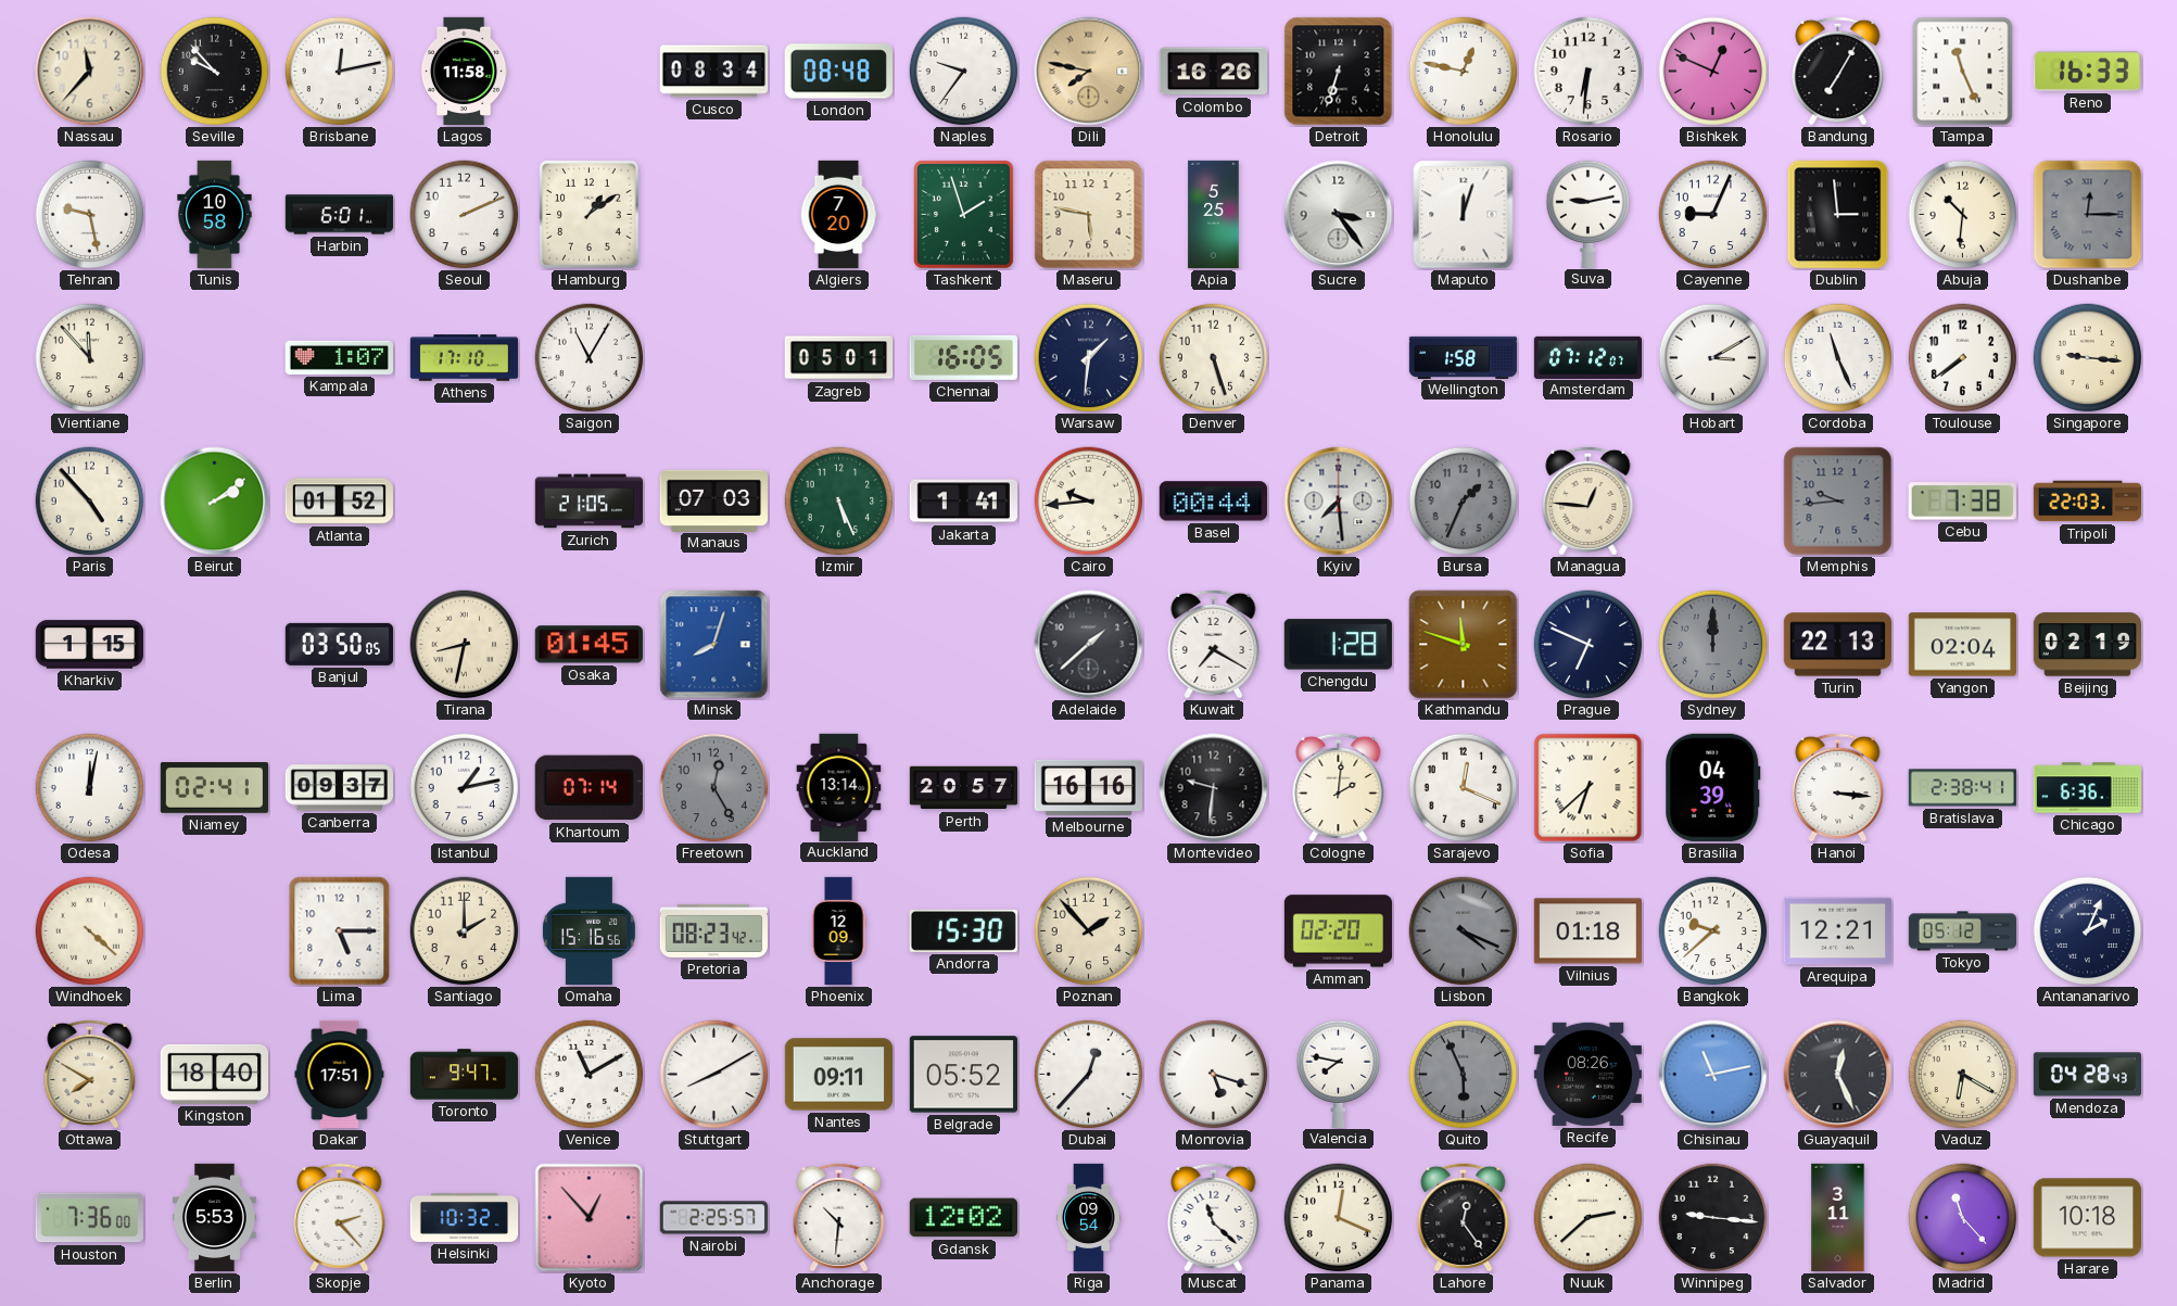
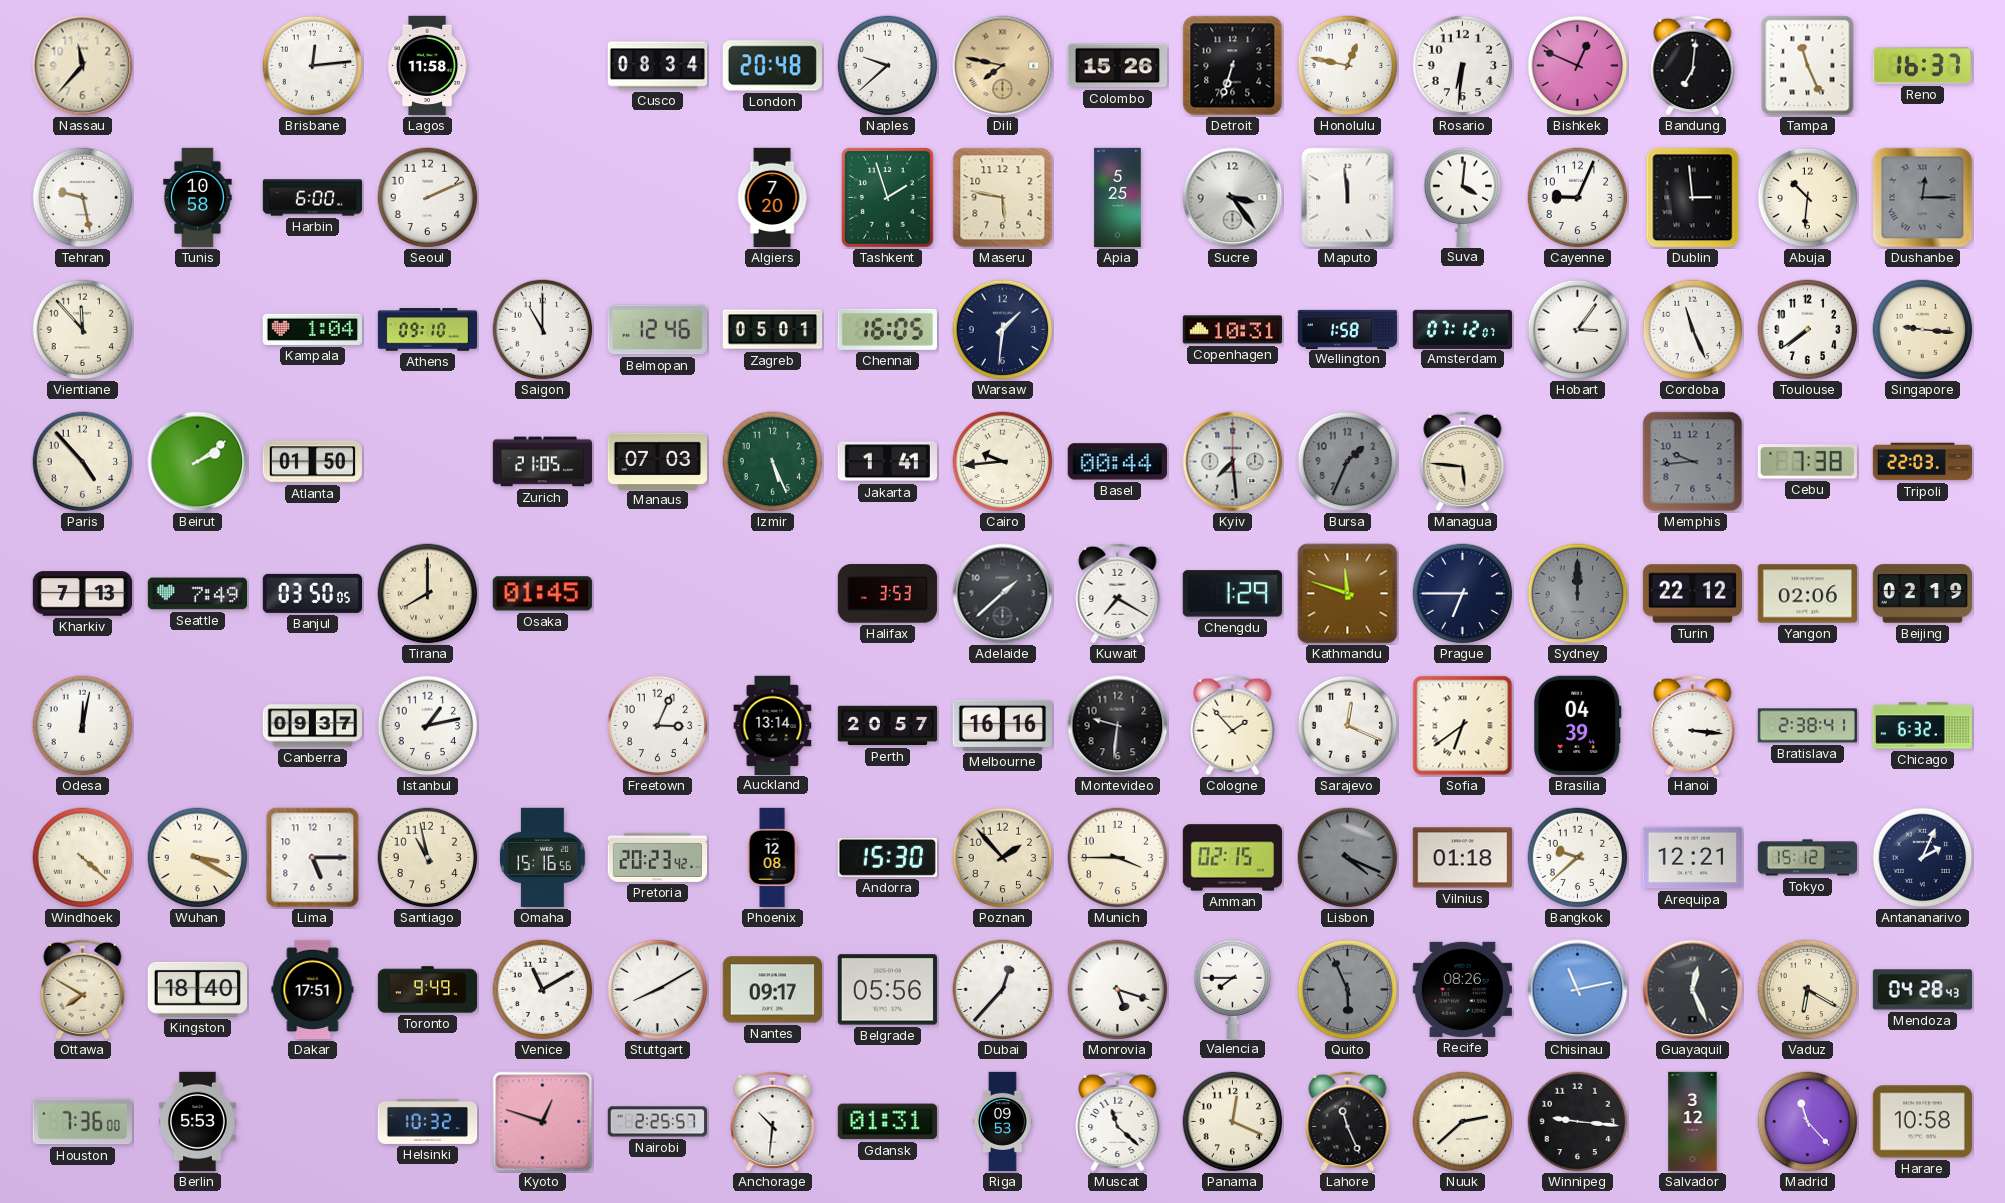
Seville: 9:53 -> none
Brisbane: 12:13 -> 12:14
London: 08:48 -> 20:48
Naples: 9:36 -> 9:38
Colombo: 16:26 -> 15:26
Bandung: 7:05 -> 7:01
Reno: 16:33 -> 16:37
Harbin: 6:01 -> 6:00
Hamburg: 1:09 -> none
Maputo: 12:03 -> 11:59
Suva: 9:13 -> 4:01
Kampala: 1:07 -> 1:04
Athens: 17:10 -> 09:10
Saigon: 11:05 -> 11:00
Belmopan: none -> 12:46
Denver: 5:27 -> none
Copenhagen: none -> 10:31
Hobart: 3:10 -> 3:06
Atlanta: 01:52 -> 01:50
Managua: 12:46 -> 5:46
Kharkiv: 1:15 -> 7:13
Seattle: none -> 7:49
Tirana: 8:32 -> 8:00
Minsk: 8:03 -> none
Halifax: none -> 3:53
Chengdu: 1:28 -> 1:29
Prague: 6:49 -> 6:45
Turin: 22:13 -> 22:12
Yangon: 02:04 -> 02:06
Niamey: 02:41 -> none
Khartoum: 07:14 -> none
Freetown: 12:25 -> 3:04
Freetown dial: grey -> white
Cologne: 2:01 -> 1:53
Sofia: 6:38 -> 6:39
Chicago: 6:36 -> 6:32
Wuhan: none -> 3:20
Santiago: 2:00 -> 10:58
Pretoria: 08:23 -> 20:23
Phoenix: 12:09 -> 12:08
Munich: none -> 3:45
Amman: 02:20 -> 02:15
Tokyo: 05:12 -> 15:12
Toronto: 9:47 -> 9:49
Nantes: 09:11 -> 09:17
Belgrade: 05:52 -> 05:56
Valencia: 7:47 -> 7:45
Skopje: 2:23 -> none
Kyoto: 12:53 -> 12:48
Gdansk: 12:02 -> 01:31
Riga: 09:54 -> 09:53
Lahore: 12:24 -> 11:26
Salvador: 3:11 -> 3:12
Harare: 10:18 -> 10:58
